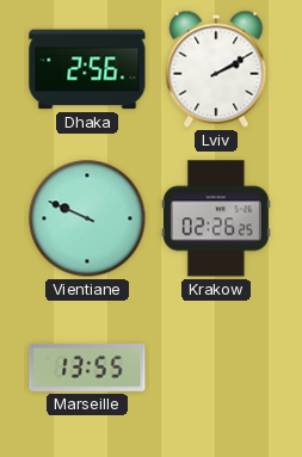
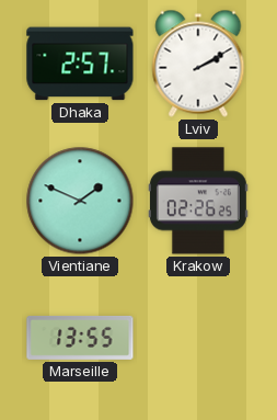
Dhaka: 2:56 -> 2:57
Vientiane: 9:49 -> 1:49
